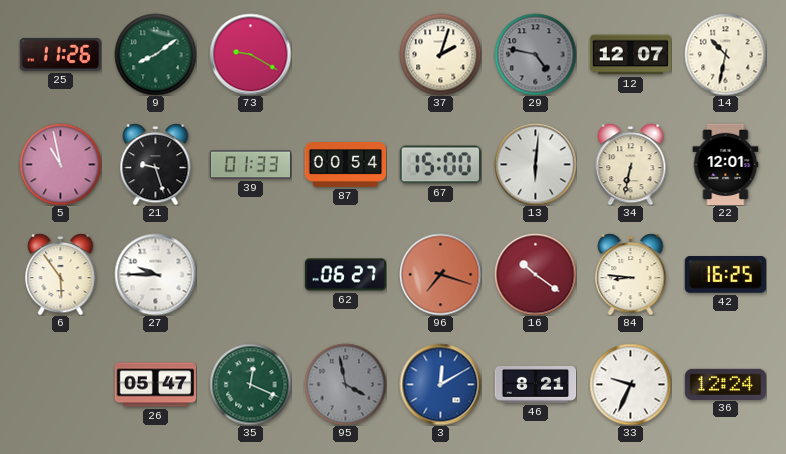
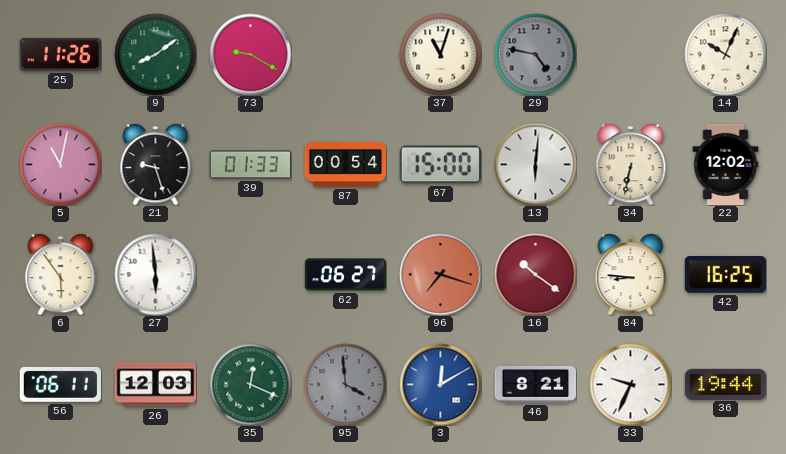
37: 2:03 -> 11:03
12: 12:07 -> none
14: 10:32 -> 10:04
5: 10:58 -> 11:02
22: 12:01 -> 12:02
27: 9:45 -> 5:59
56: none -> 06:11
26: 05:47 -> 12:03
95: 3:58 -> 3:59
36: 12:24 -> 19:44
